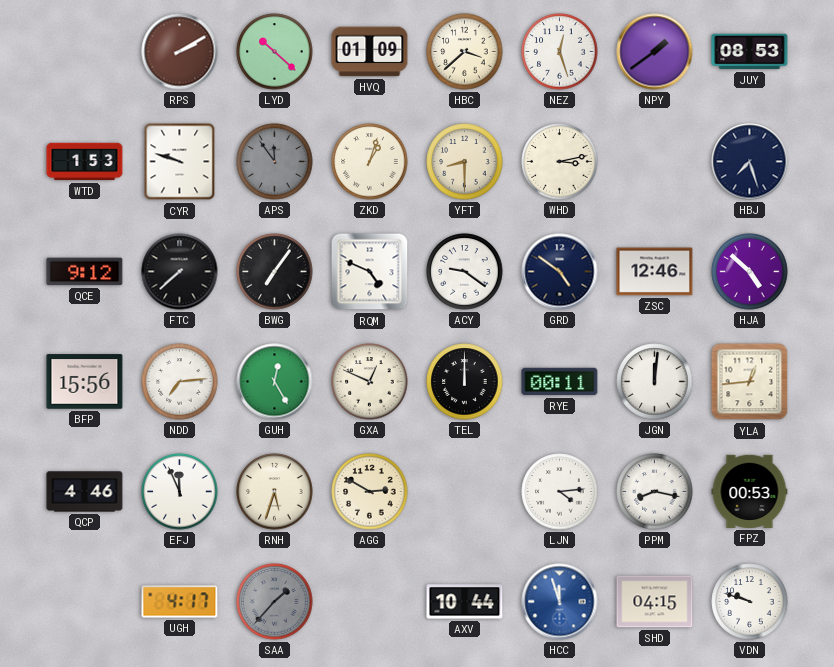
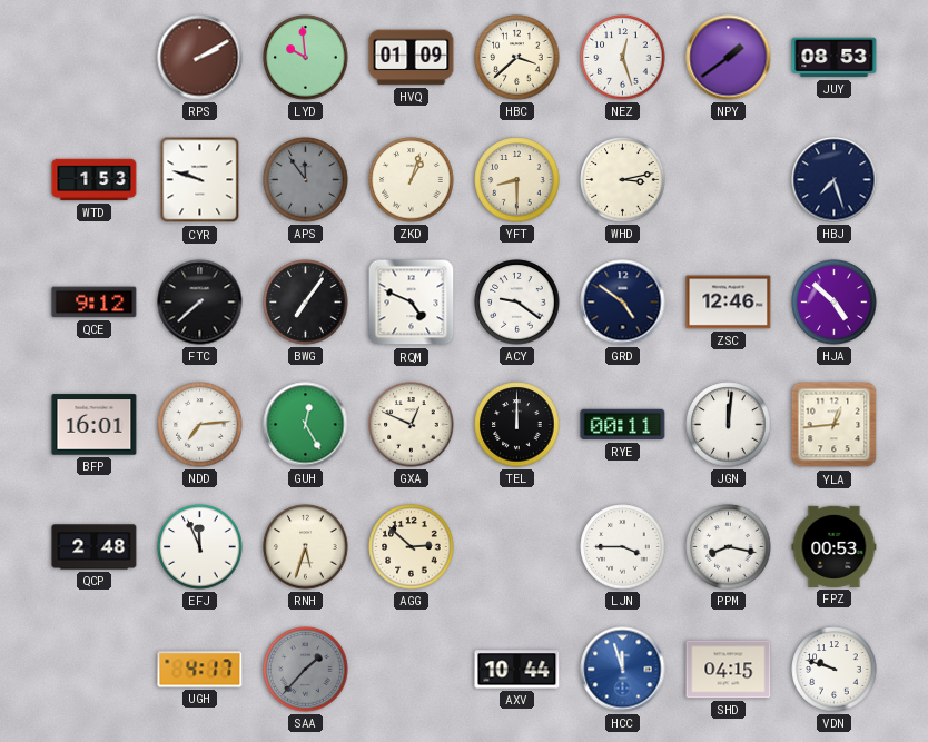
LYD: 10:22 -> 9:59
BFP: 15:56 -> 16:01
QCP: 4:46 -> 2:48
AGG: 2:50 -> 2:52
LJN: 4:14 -> 3:45
